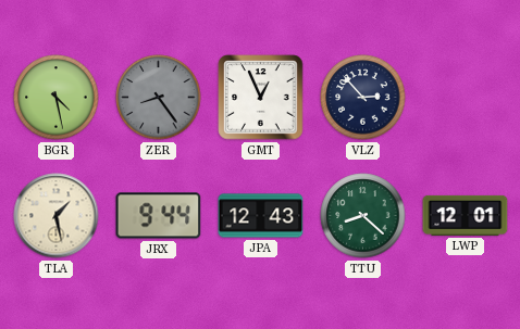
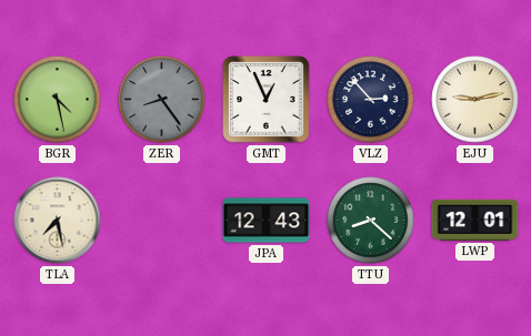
EJU: none -> 9:13
TLA: 1:28 -> 7:28
JRX: 9:44 -> none
